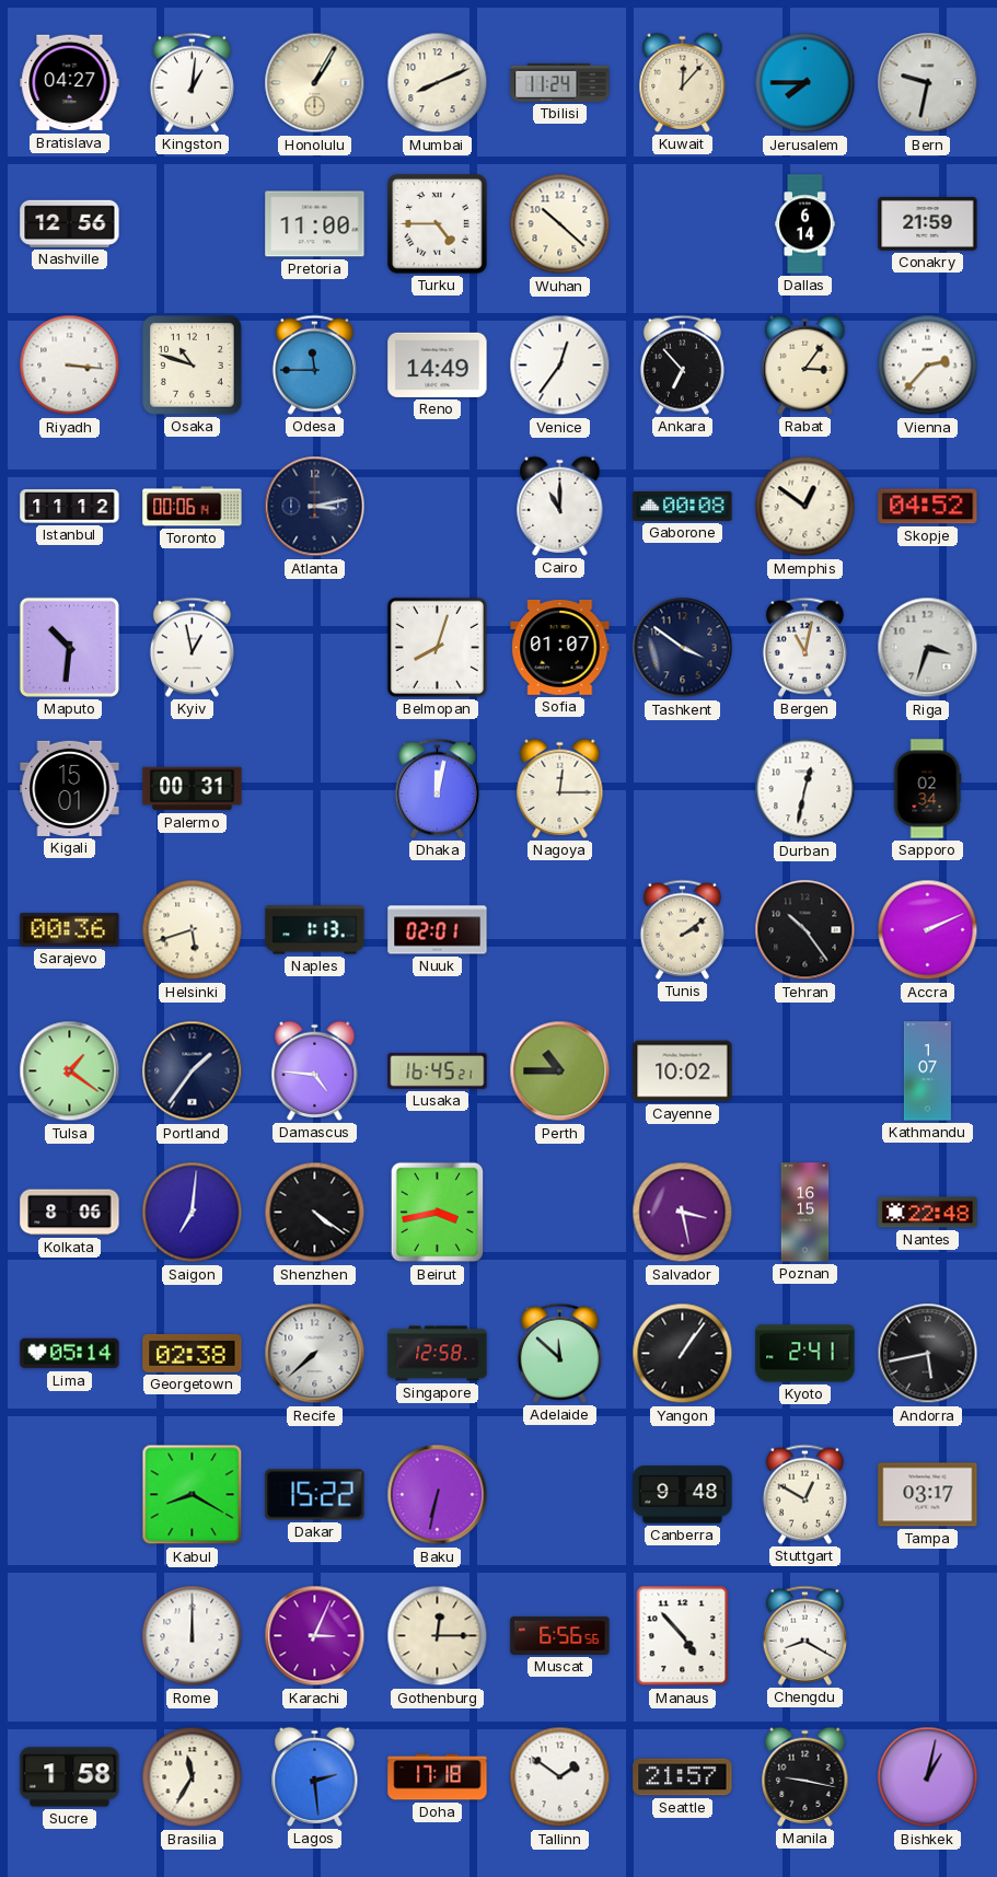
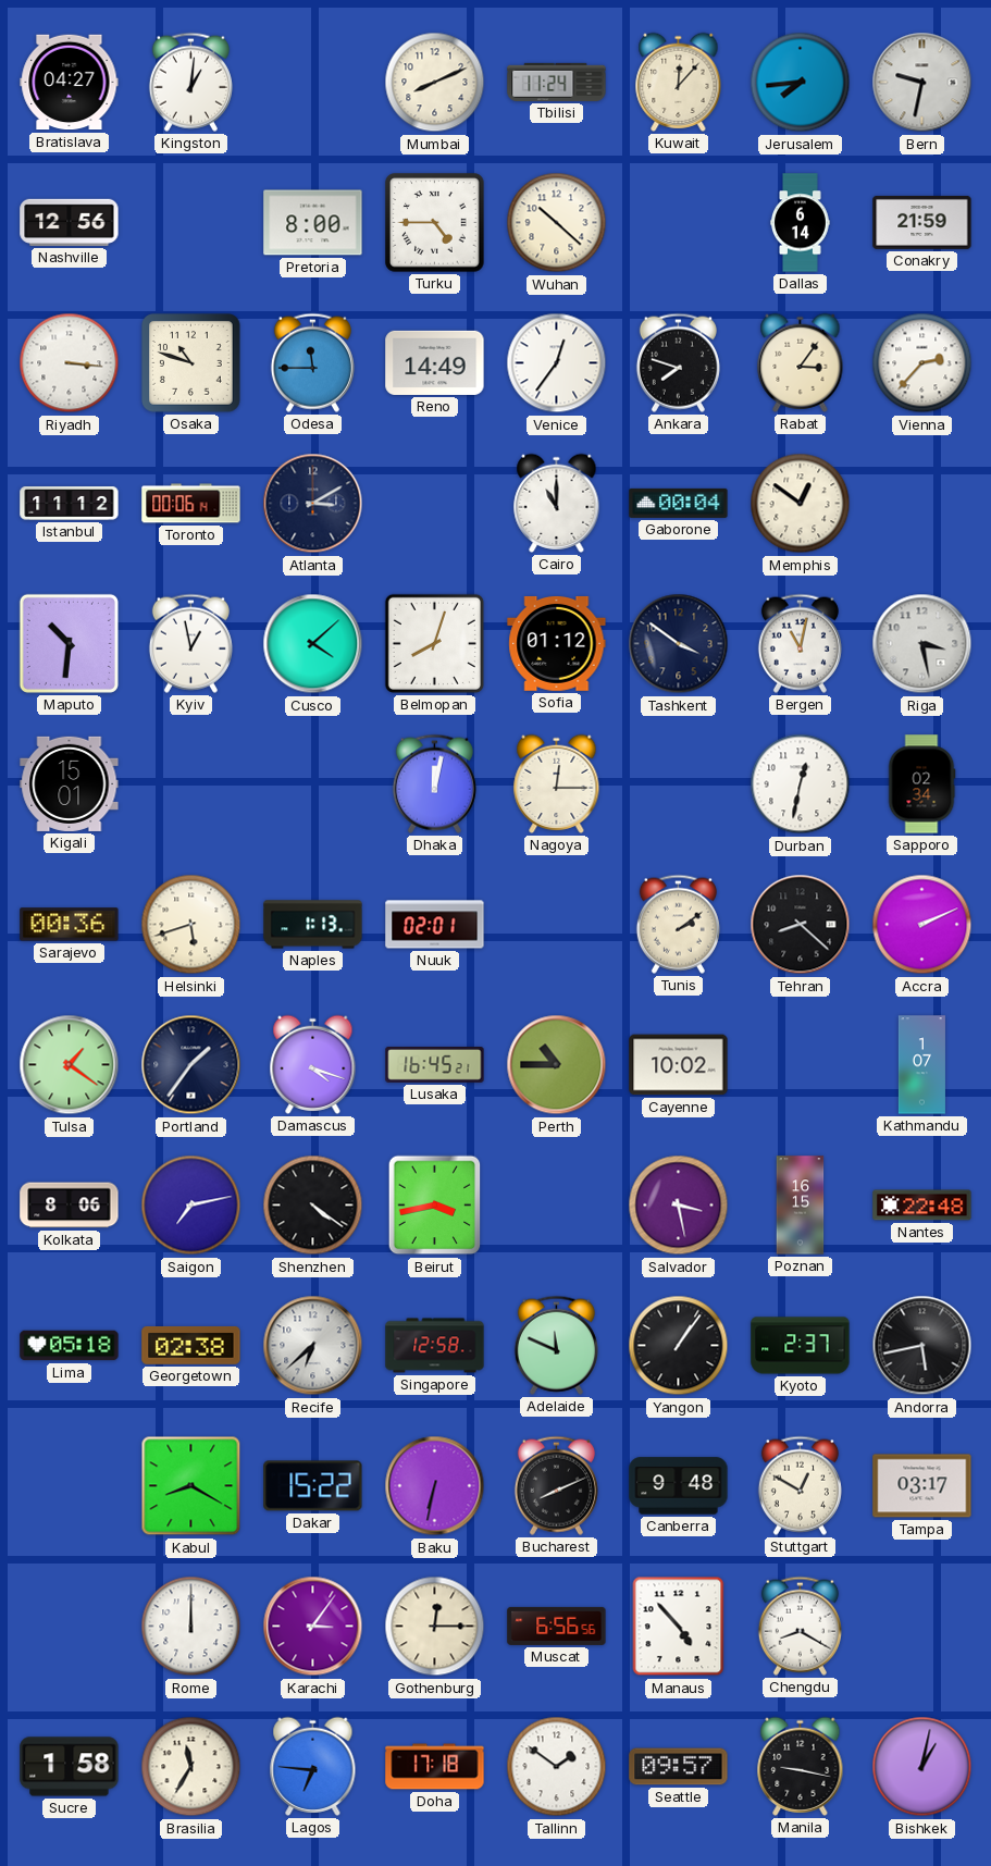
Honolulu: 1:05 -> none
Jerusalem: 7:45 -> 7:44
Pretoria: 11:00 -> 8:00
Ankara: 6:53 -> 7:48
Atlanta: 3:13 -> 3:10
Gaborone: 00:08 -> 00:04
Skopje: 04:52 -> none
Cusco: none -> 4:08
Sofia: 01:07 -> 01:12
Riga: 3:33 -> 3:28
Palermo: 00:31 -> none
Tehran: 10:24 -> 8:22
Damascus: 4:46 -> 4:18
Saigon: 7:01 -> 7:13
Lima: 05:14 -> 05:18
Recife: 7:38 -> 6:38
Adelaide: 11:52 -> 11:49
Kyoto: 2:41 -> 2:37
Bucharest: none -> 8:11
Karachi: 3:04 -> 3:06
Lagos: 2:29 -> 6:46
Seattle: 21:57 -> 09:57
